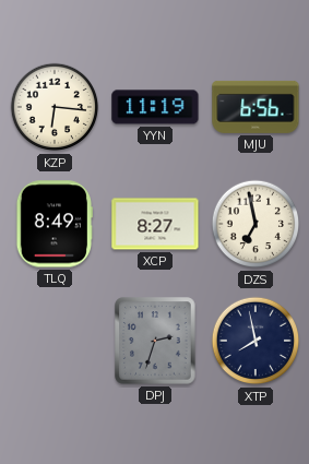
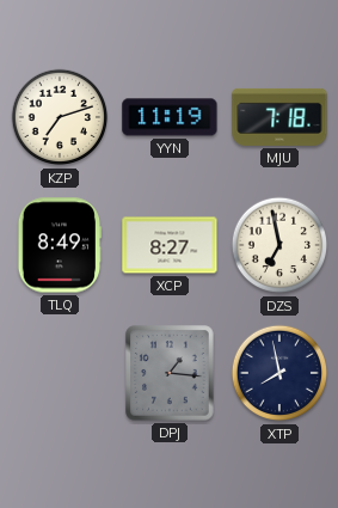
KZP: 6:16 -> 7:12
MJU: 6:56 -> 7:18
DPJ: 2:33 -> 1:16
